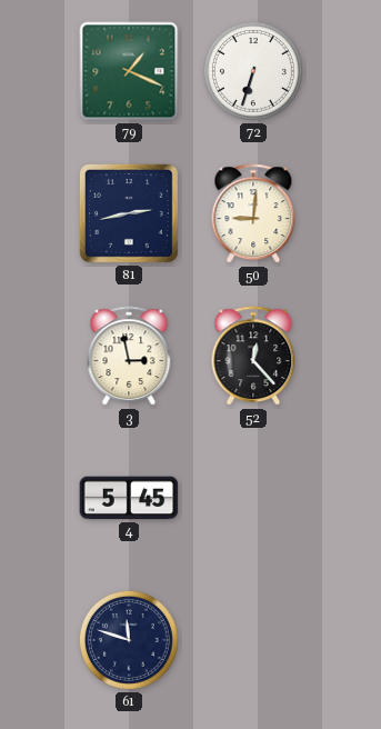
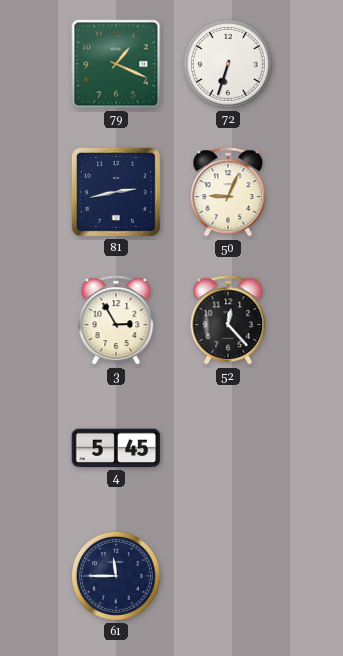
50: 9:01 -> 9:04
3: 2:58 -> 2:55
61: 11:48 -> 11:45
